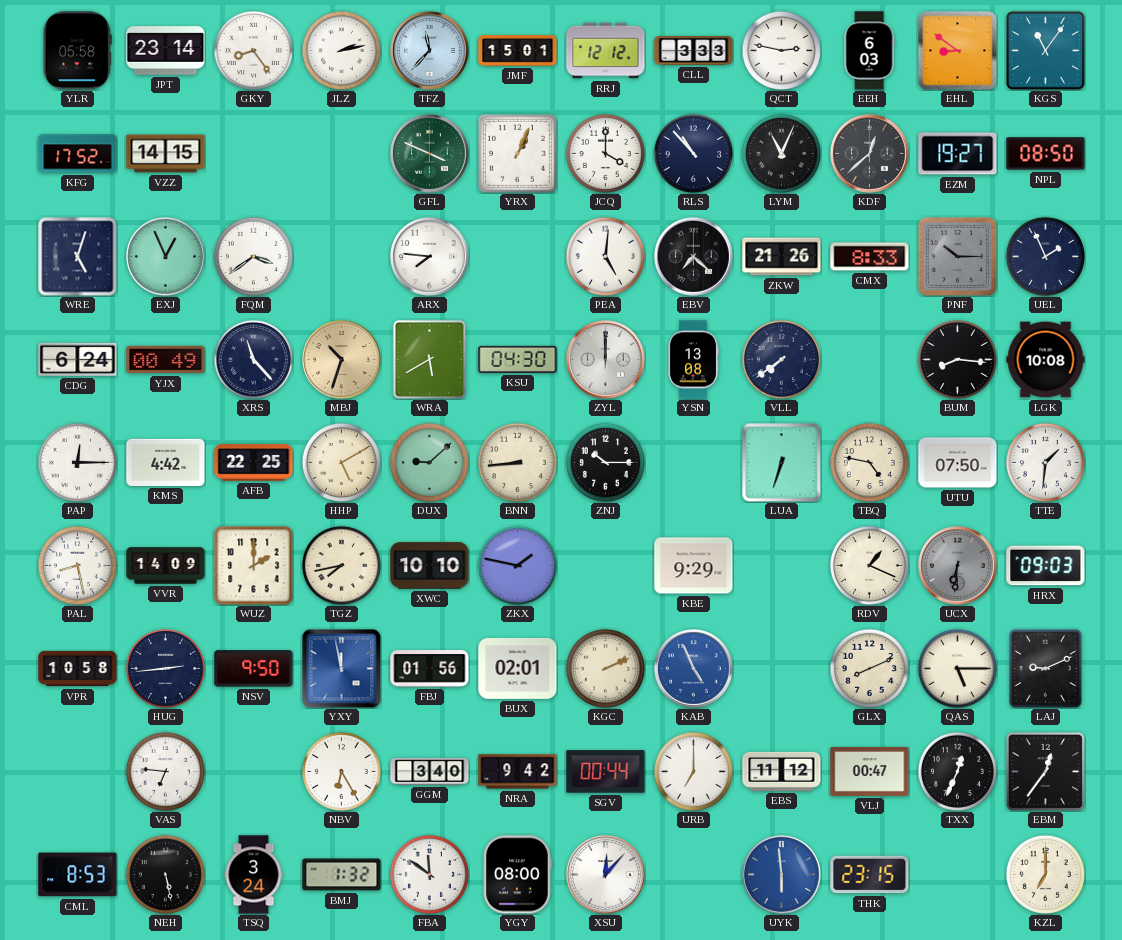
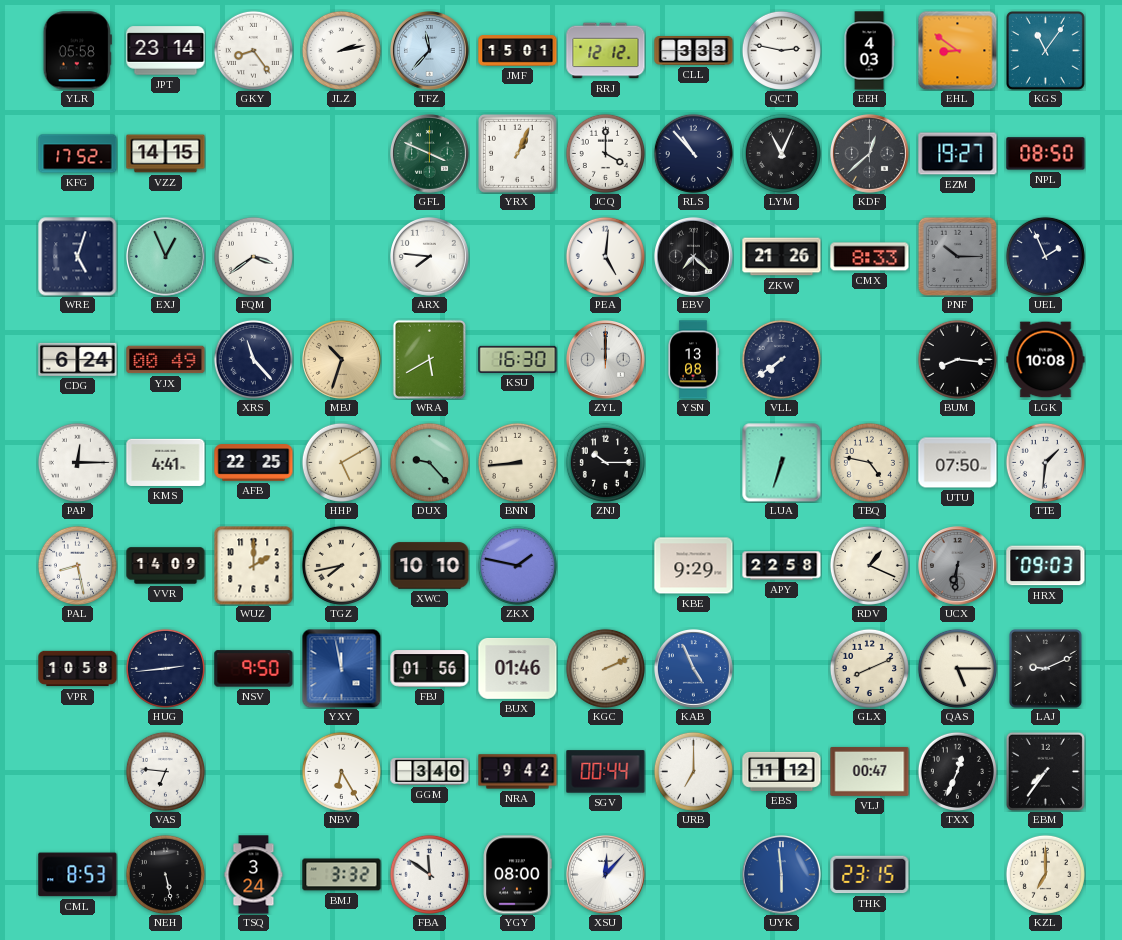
EEH: 6:03 -> 4:03
KSU: 04:30 -> 16:30
KMS: 4:42 -> 4:41
DUX: 9:08 -> 9:23
APY: none -> 22:58
BUX: 02:01 -> 01:46
EBM: 12:36 -> 7:36
BMJ: 1:32 -> 3:32
